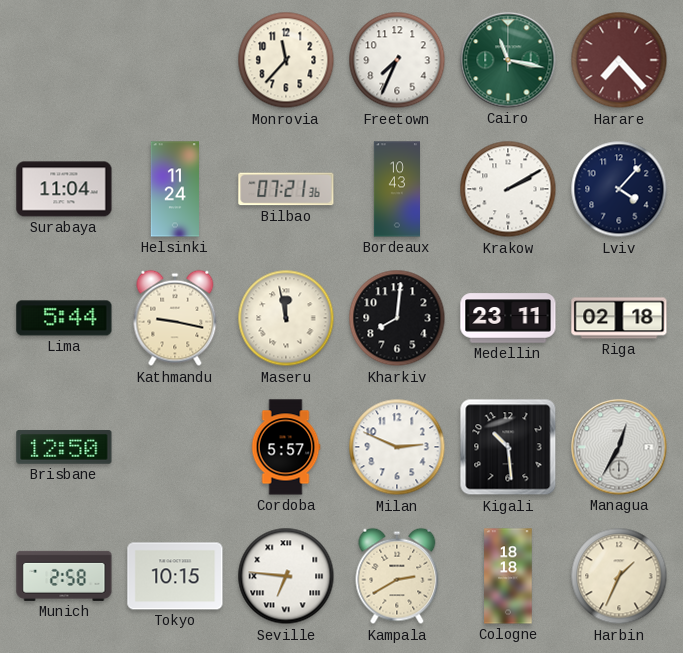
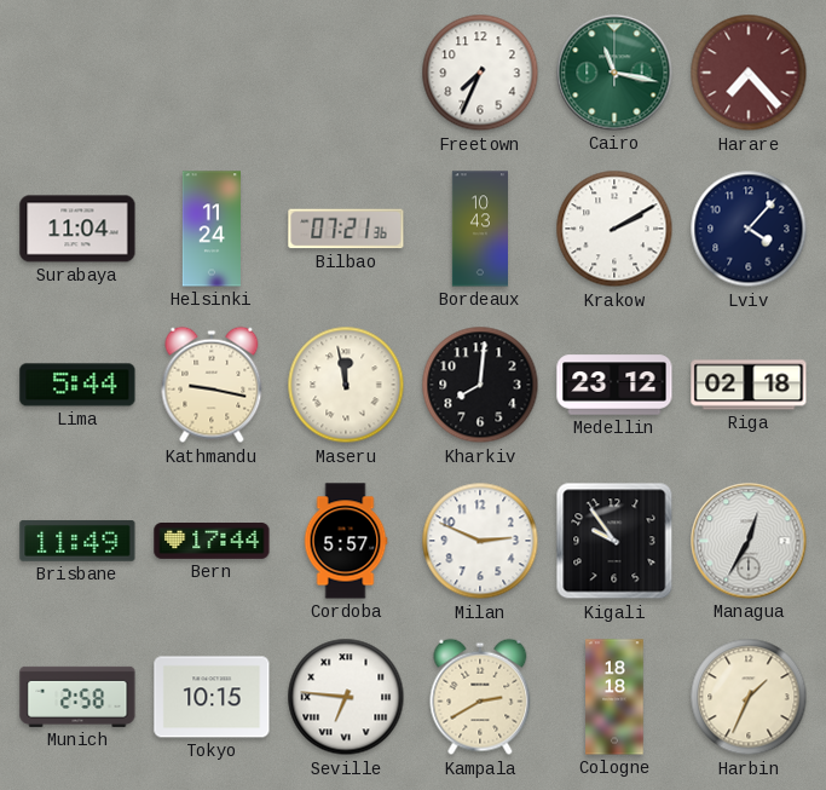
Monrovia: 11:37 -> none
Medellin: 23:11 -> 23:12
Brisbane: 12:50 -> 11:49
Bern: none -> 17:44
Kigali: 10:29 -> 9:54
